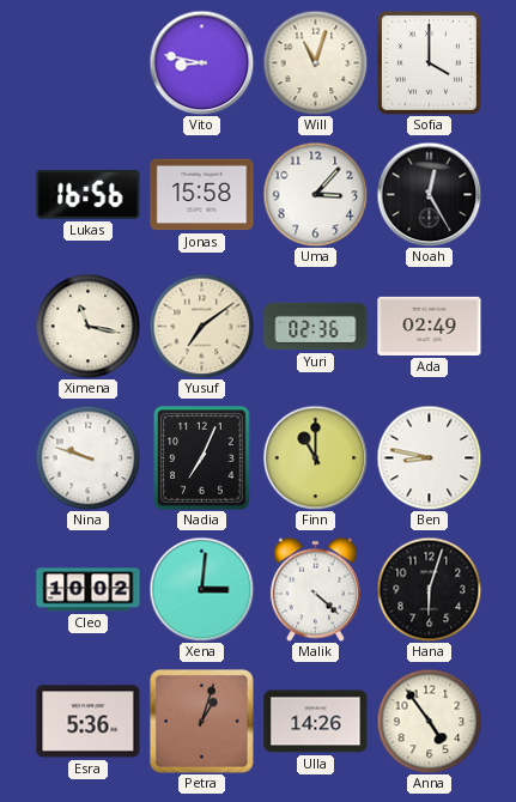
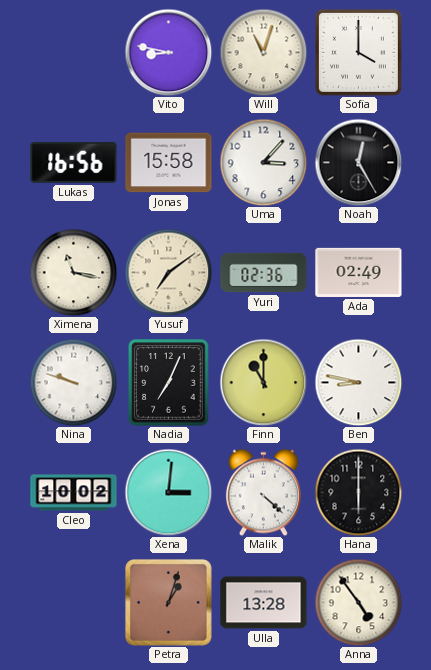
Hana: 6:03 -> 6:00
Esra: 5:36 -> none
Ulla: 14:26 -> 13:28
